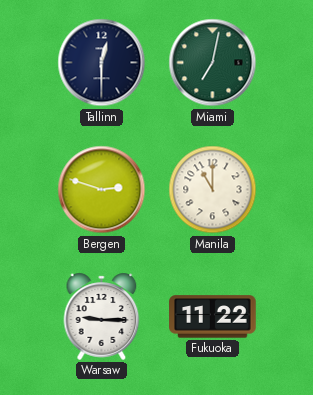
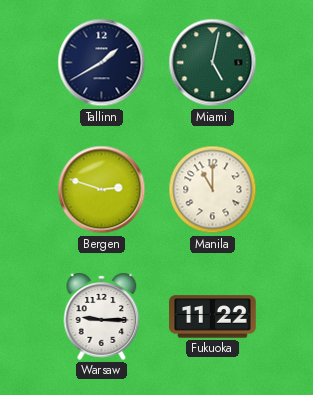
Tallinn: 12:30 -> 1:40
Miami: 7:02 -> 5:02
